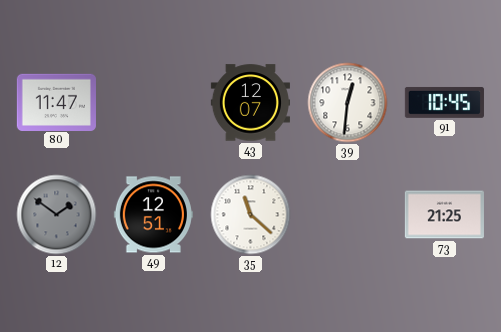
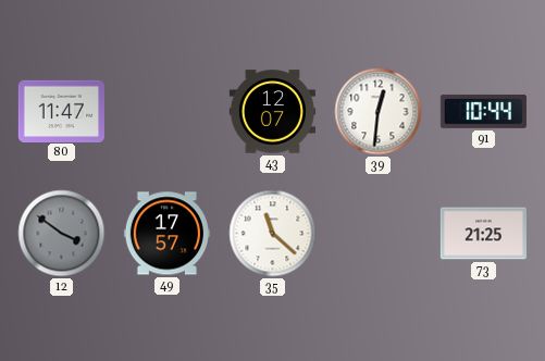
91: 10:45 -> 10:44
12: 1:51 -> 3:51
49: 12:51 -> 17:57
